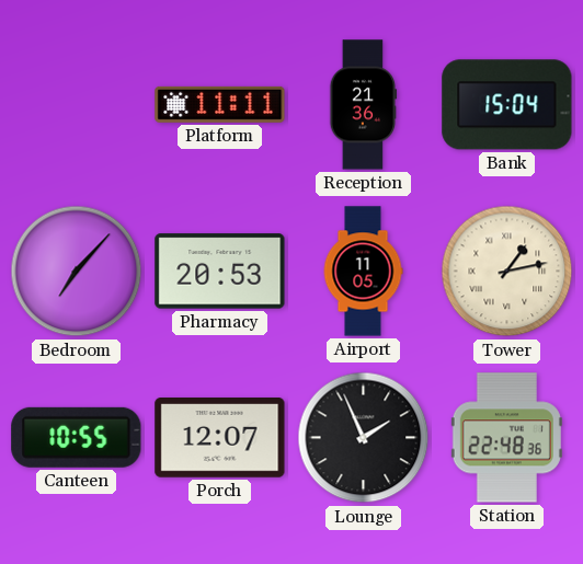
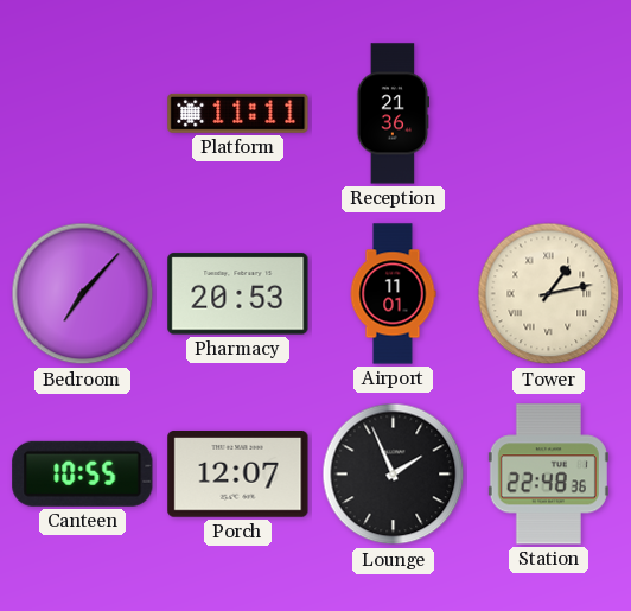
Bank: 15:04 -> none
Airport: 11:05 -> 11:01
